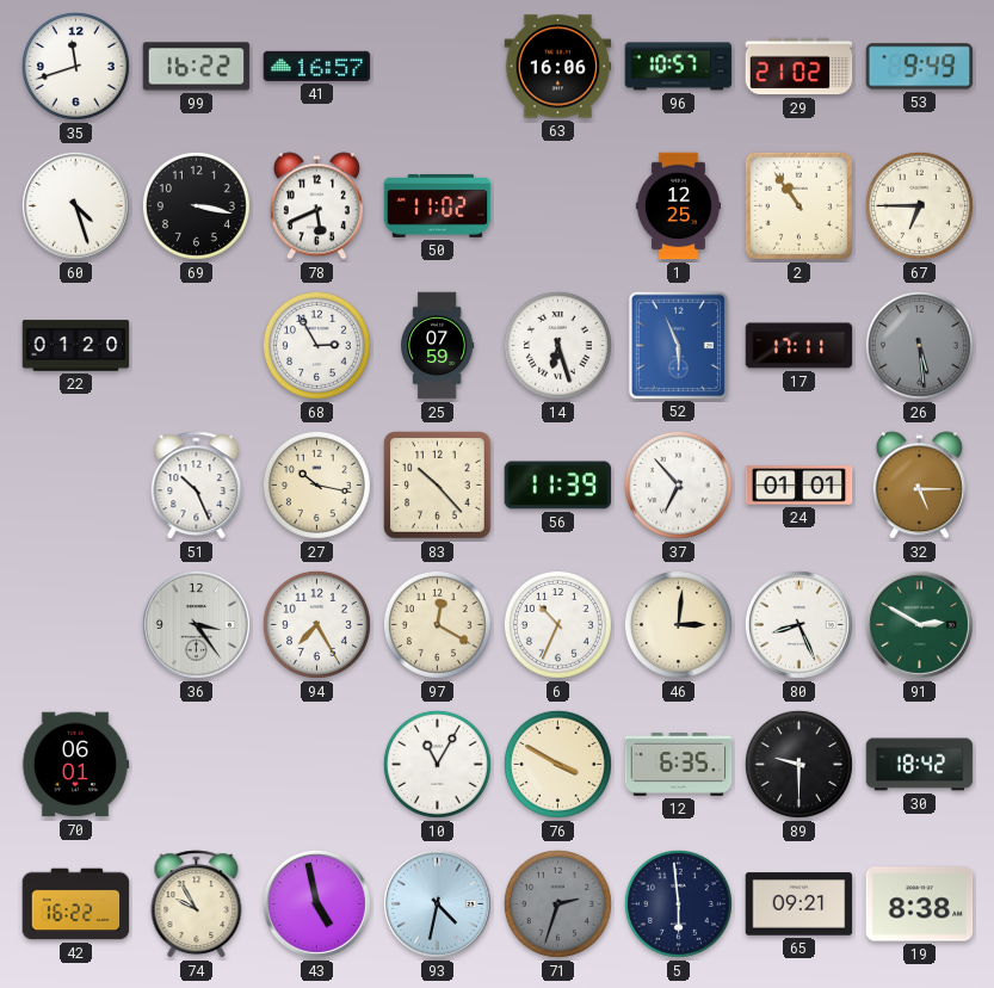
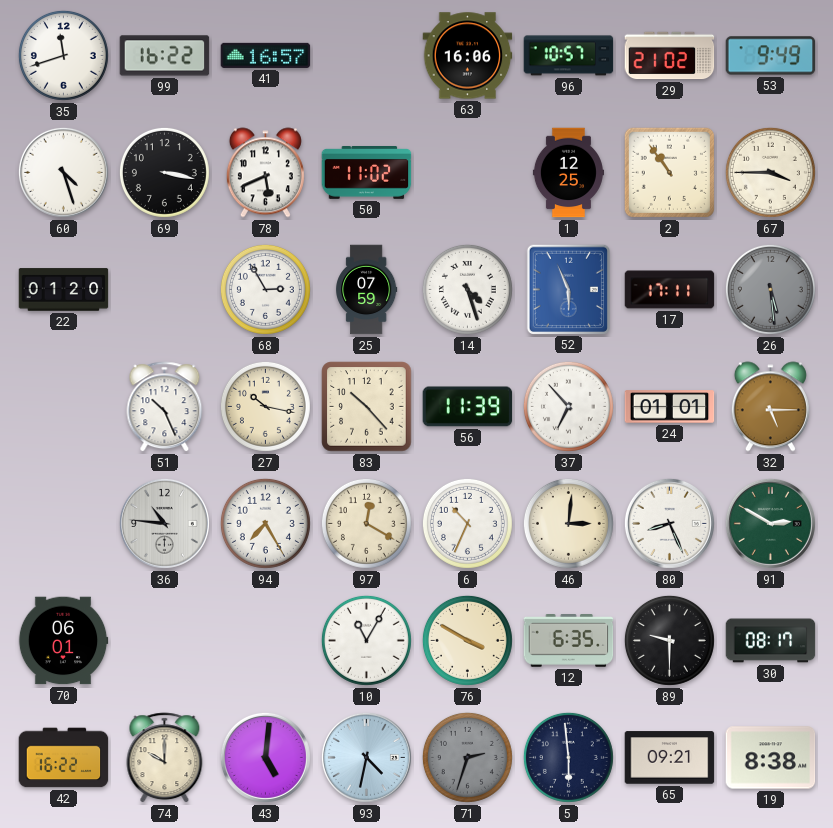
67: 6:45 -> 3:45
14: 6:27 -> 4:27
36: 3:24 -> 10:46
30: 18:42 -> 08:17
74: 9:55 -> 10:00
43: 4:58 -> 5:01
